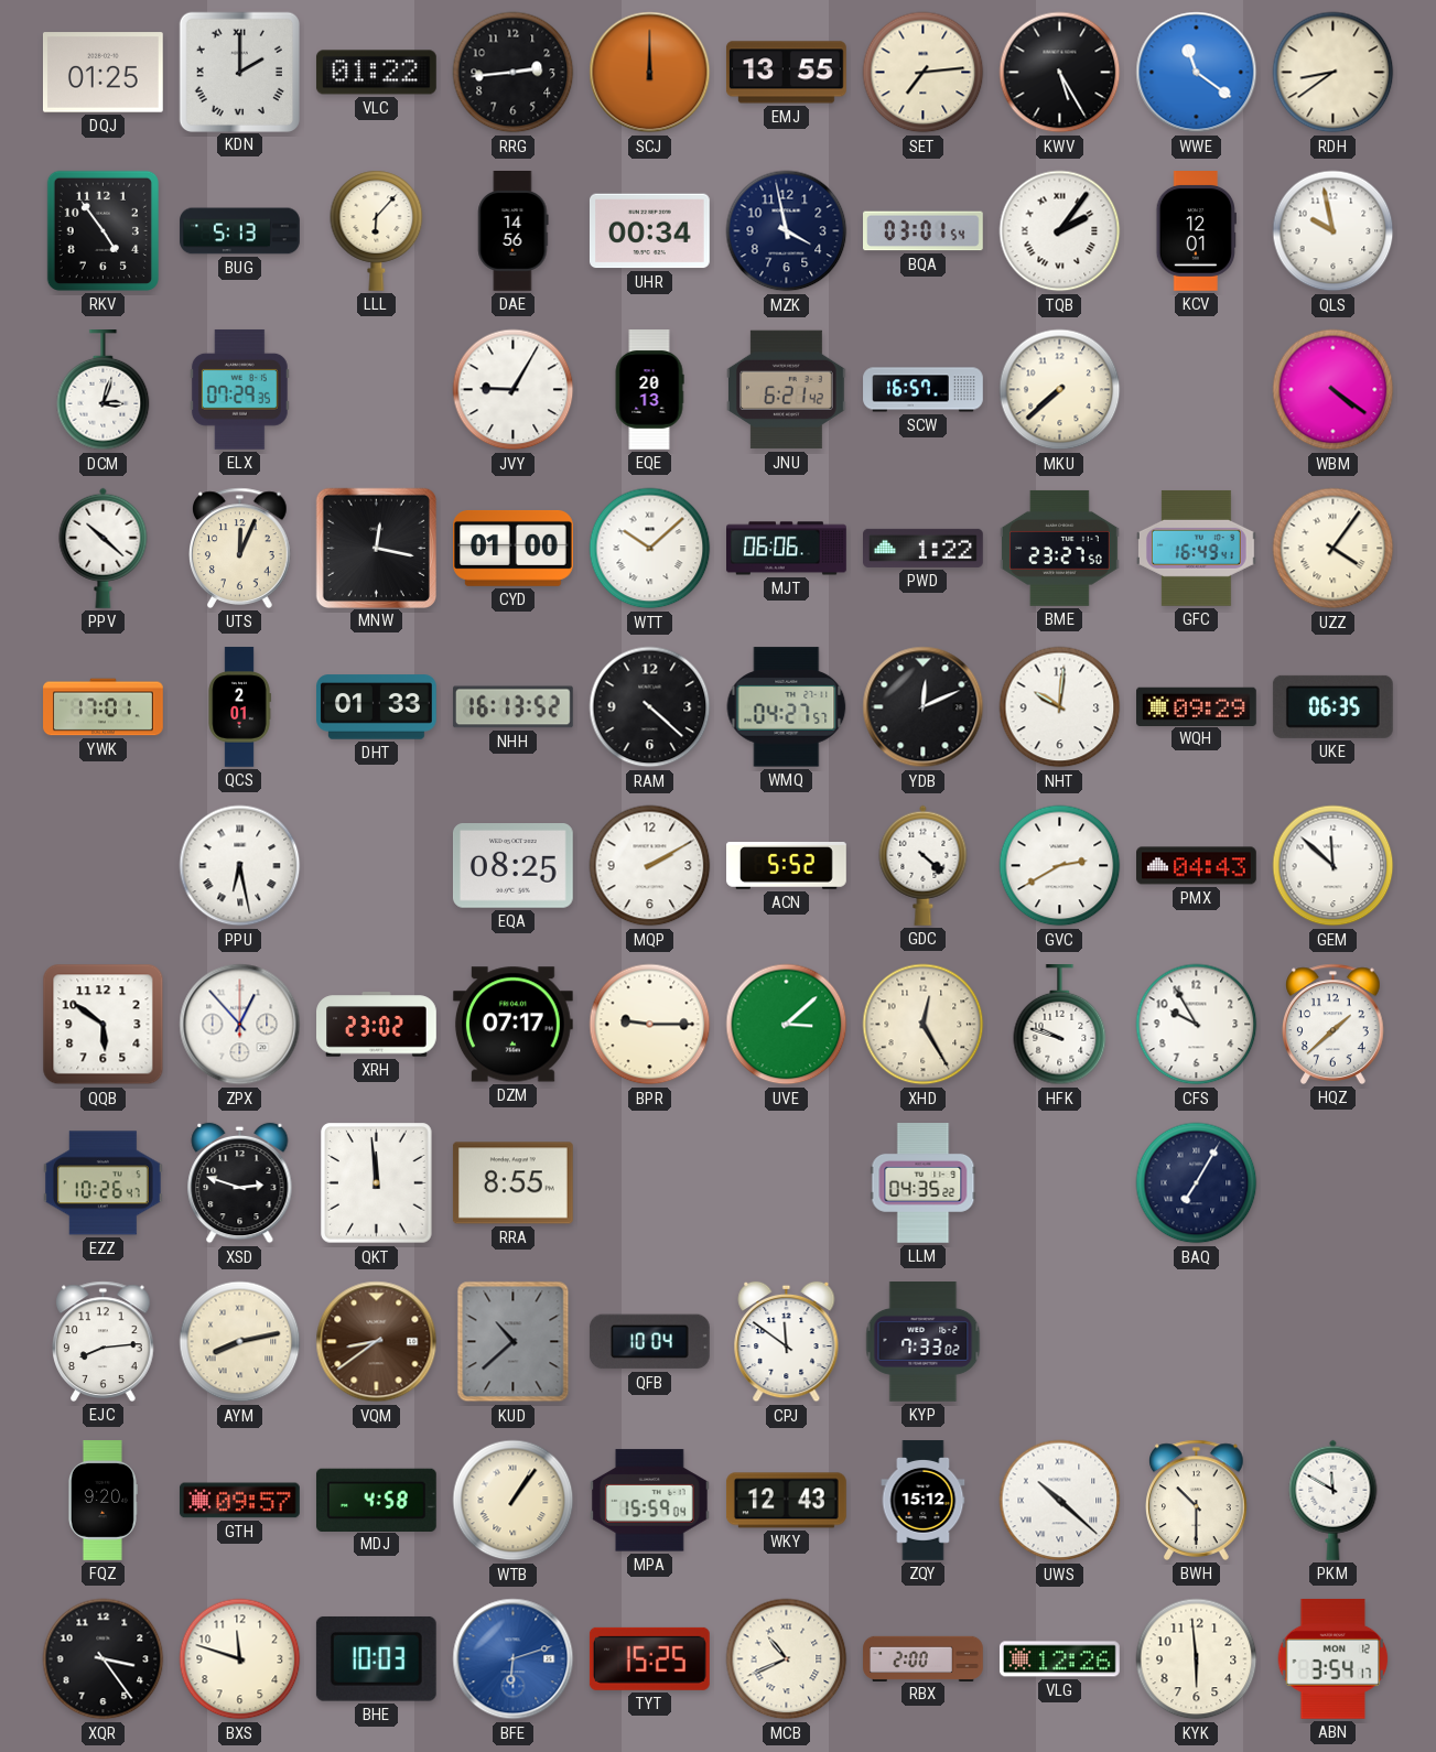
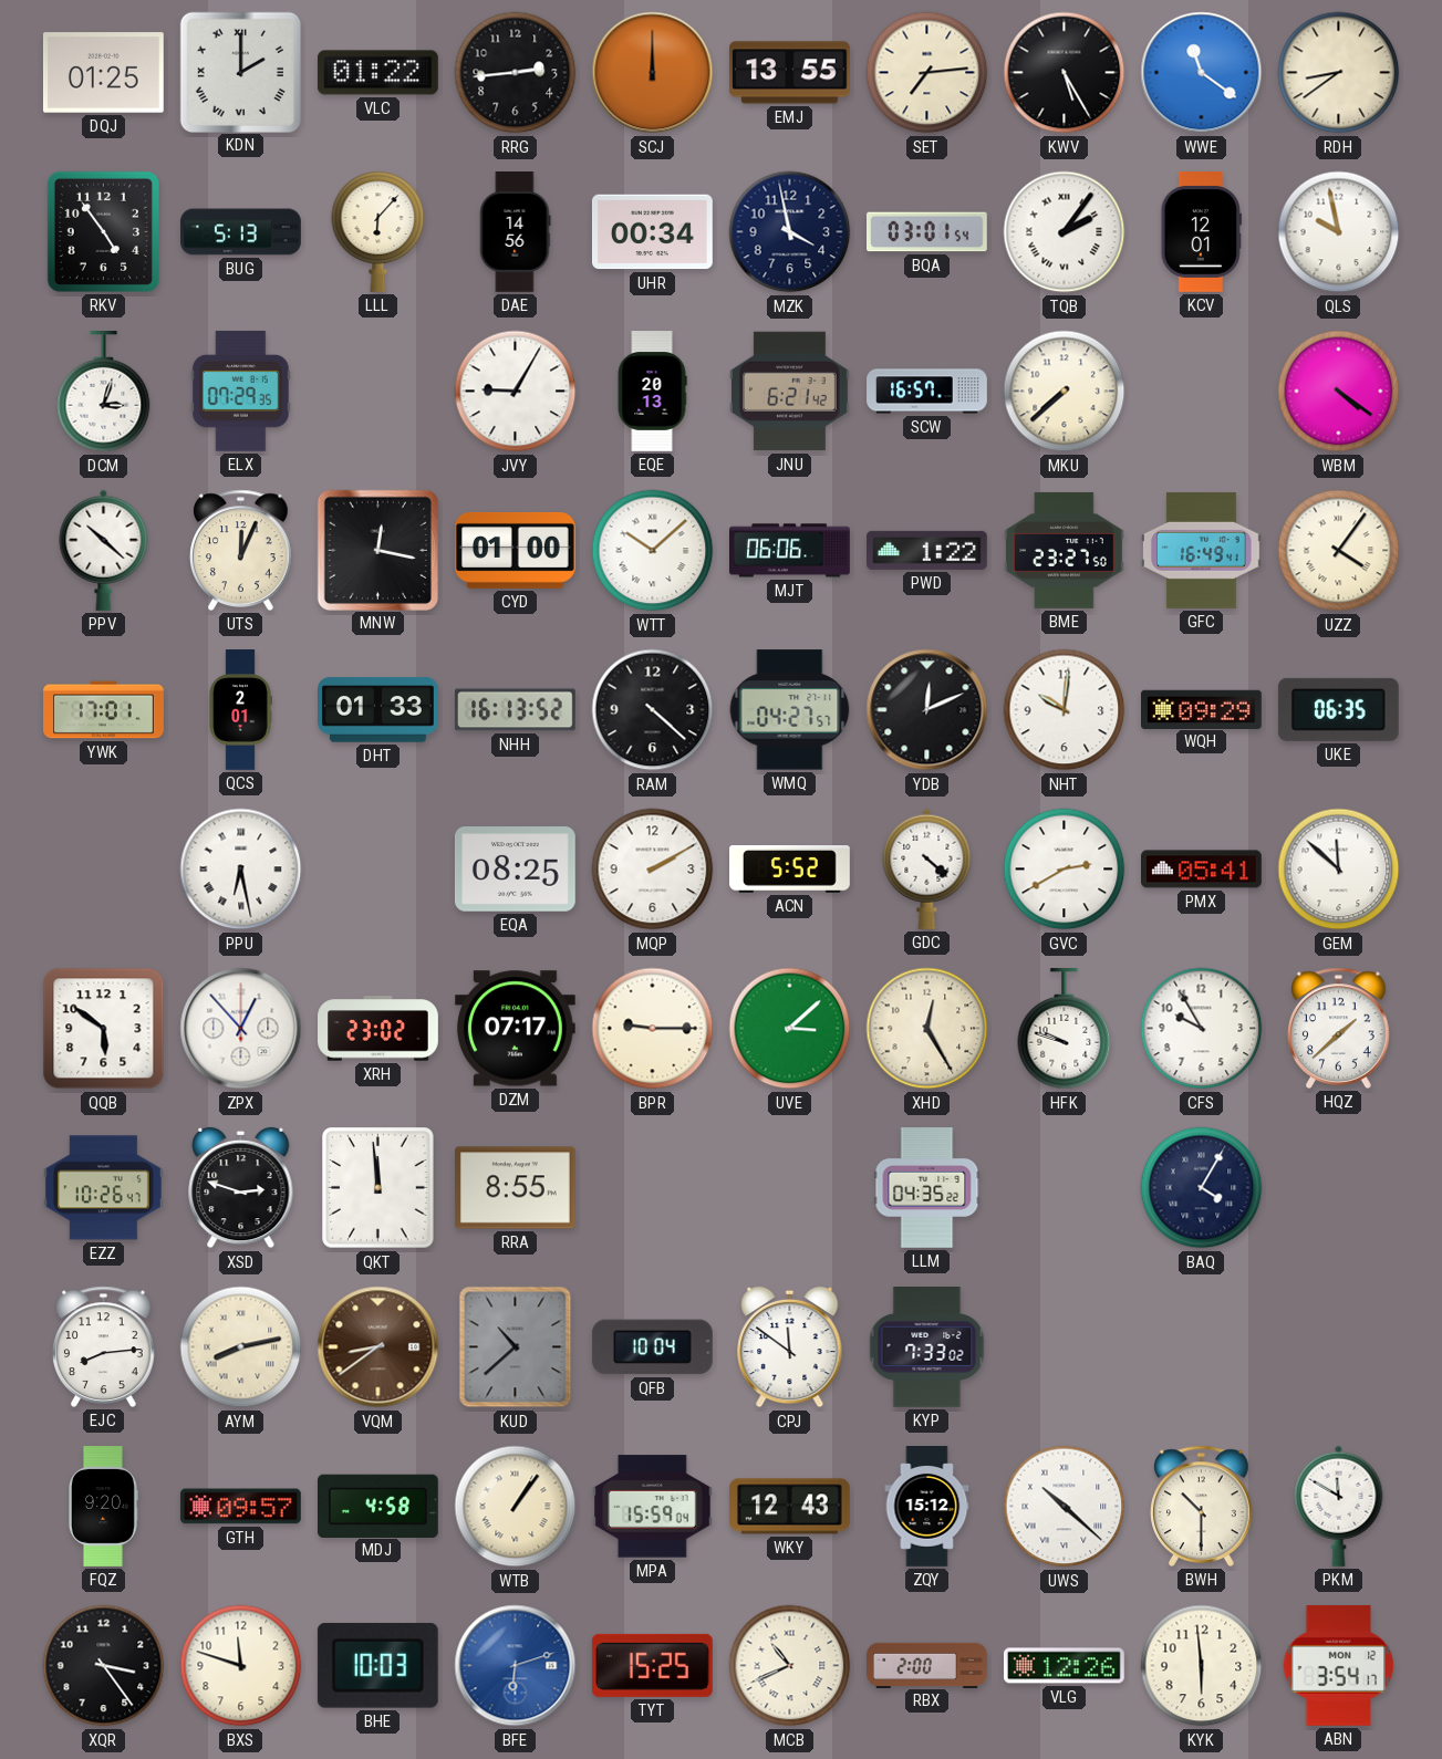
PMX: 04:43 -> 05:41
BAQ: 7:05 -> 4:05
